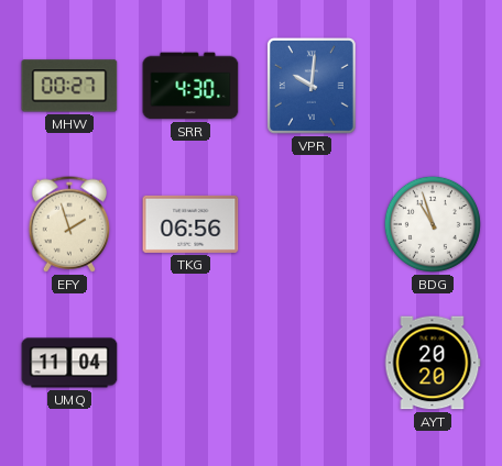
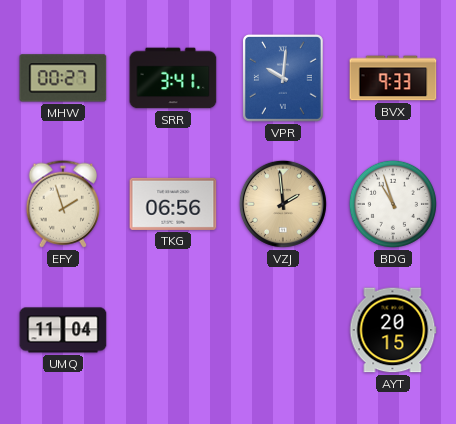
SRR: 4:30 -> 3:41
BVX: none -> 9:33
VZJ: none -> 1:59
AYT: 20:20 -> 20:15
